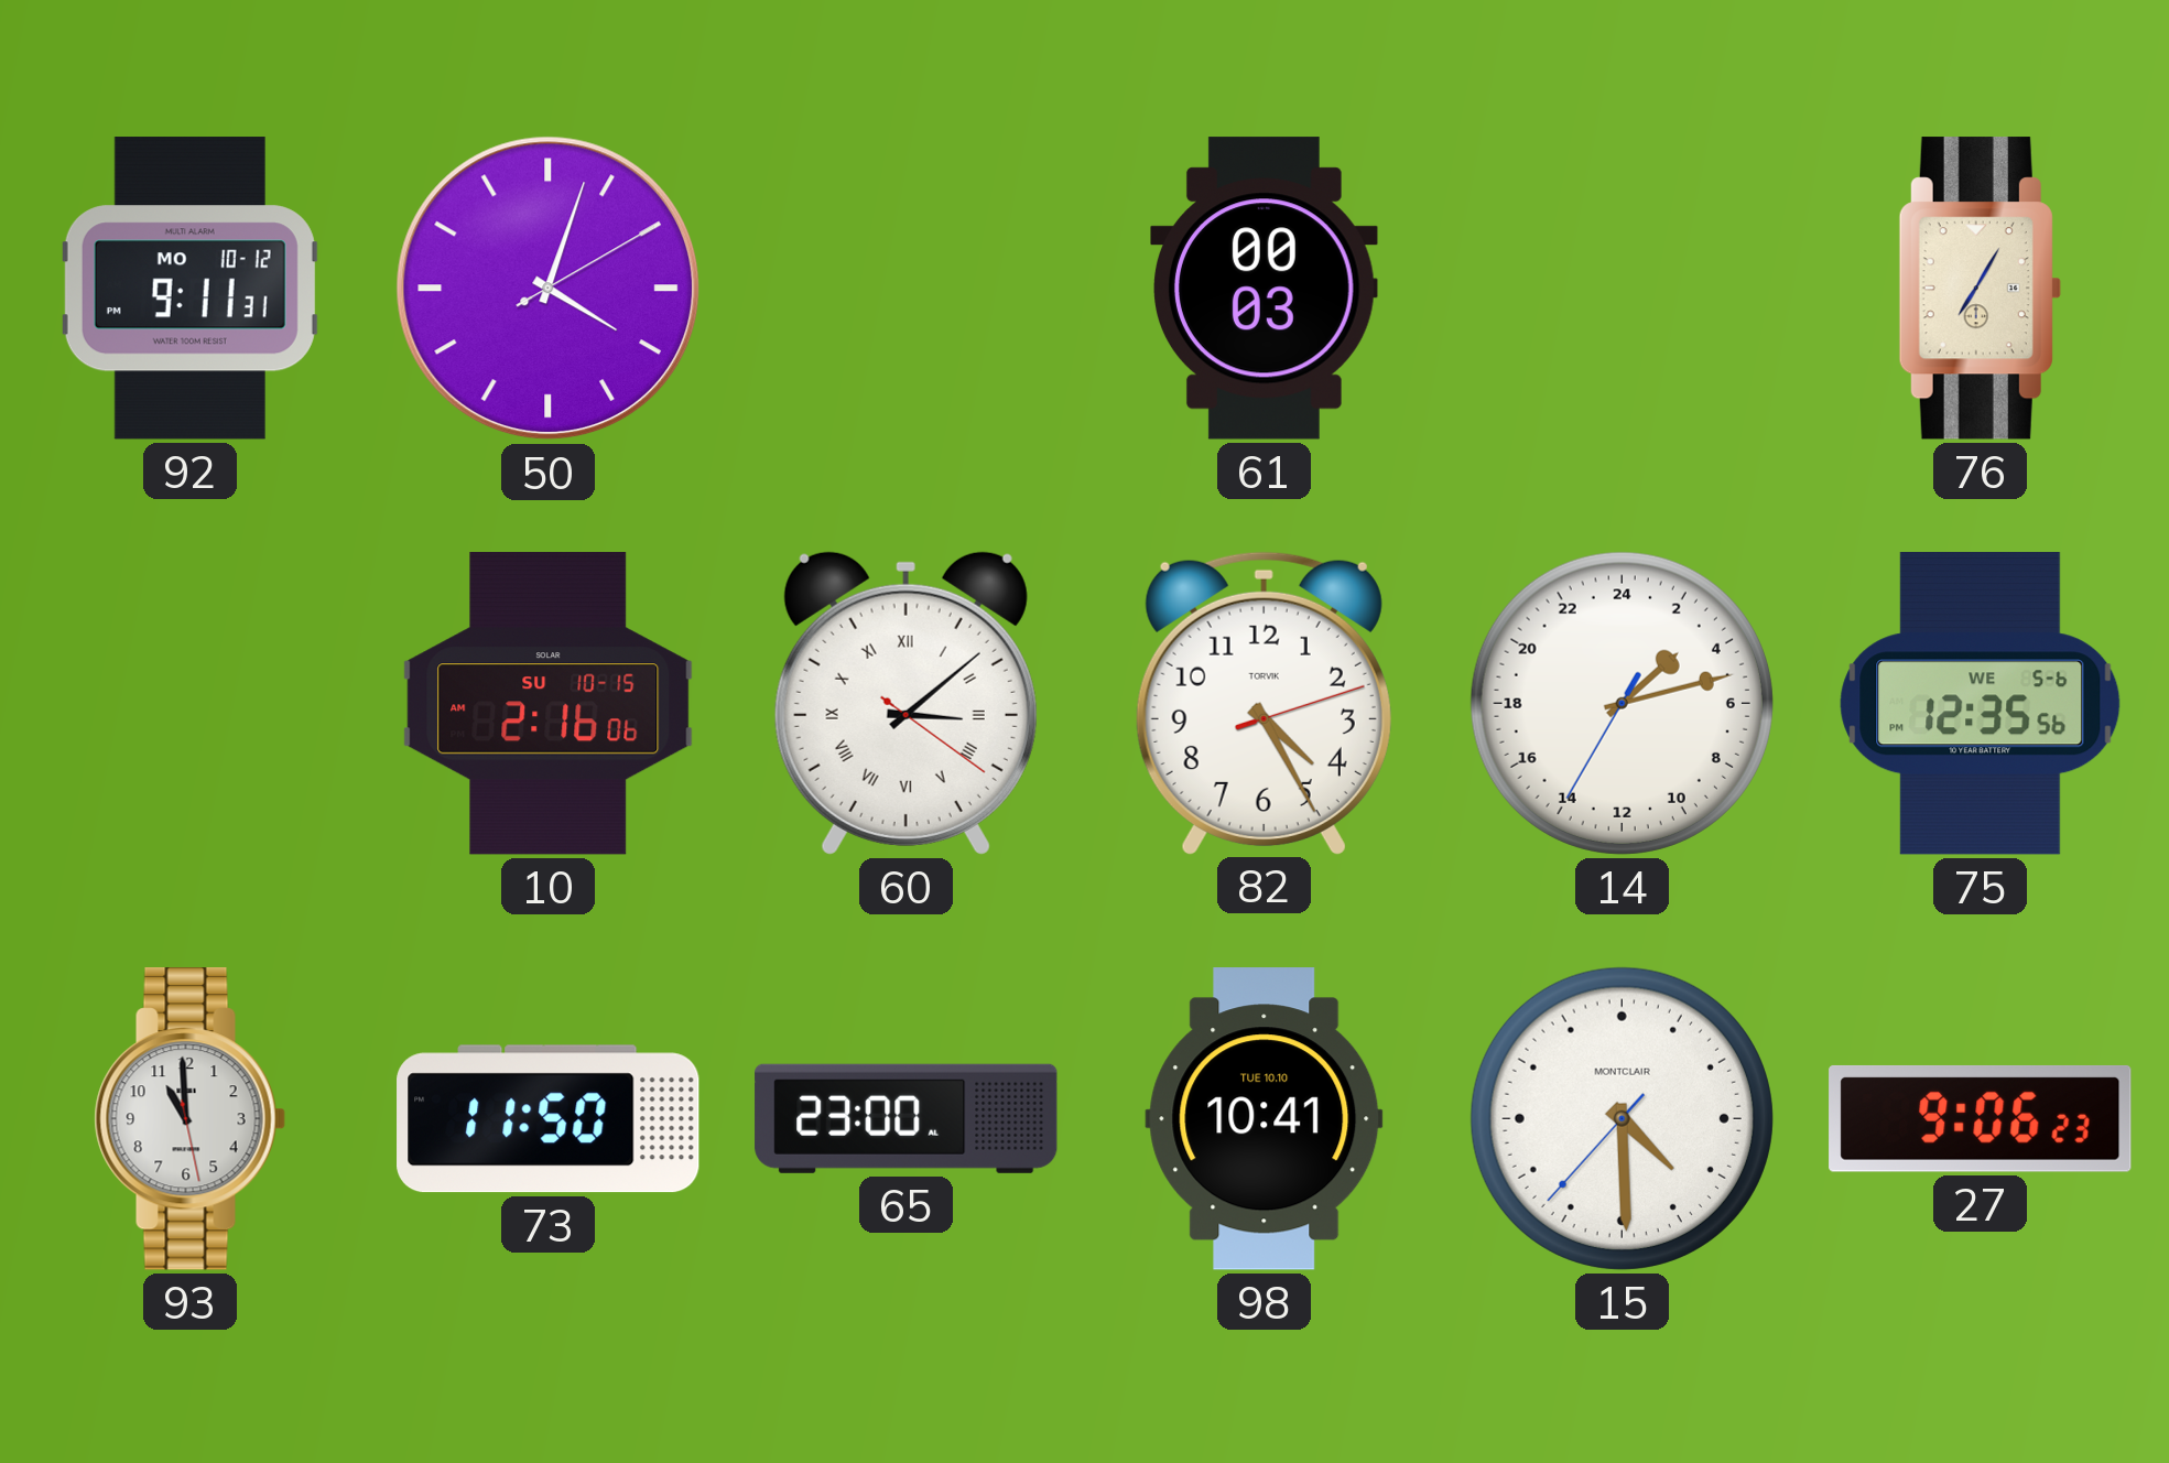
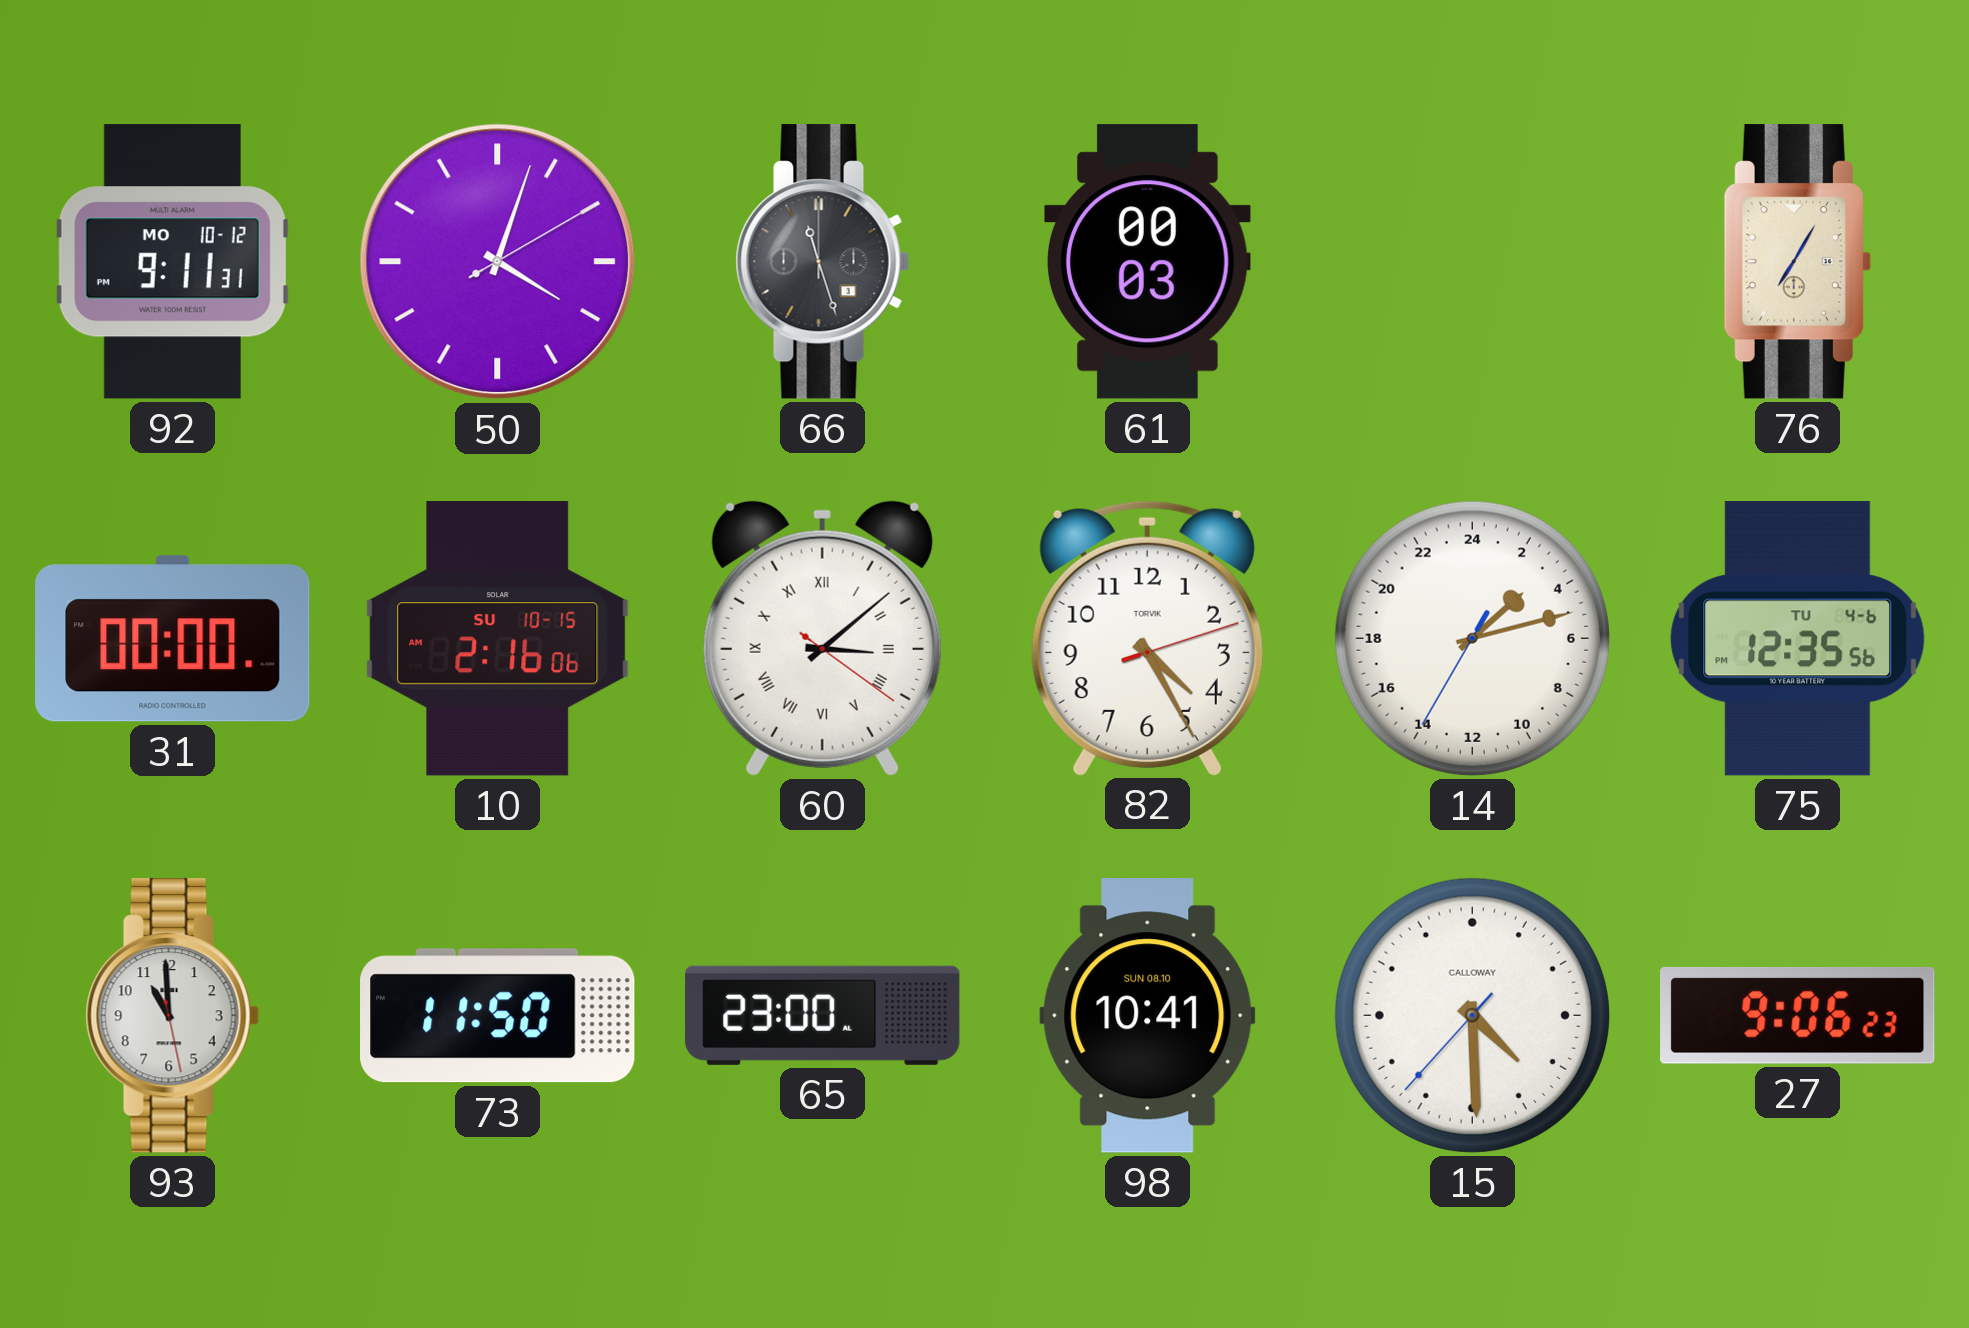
66: none -> 11:27
31: none -> 00:00
75 date: WE 5-6 -> TU 4-6
98 date: TUE 10.10 -> SUN 08.10
15 brand: MONTCLAIR -> CALLOWAY
